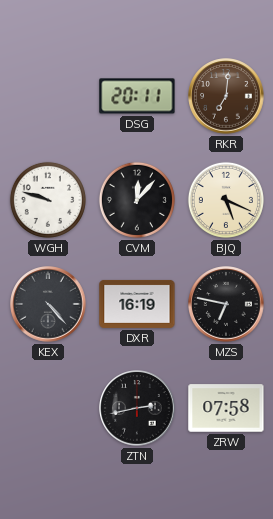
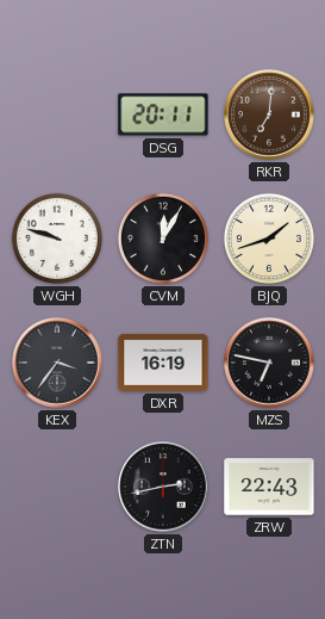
CVM: 12:07 -> 12:05
BJQ: 5:19 -> 1:42
KEX: 4:23 -> 3:36
ZRW: 07:58 -> 22:43
